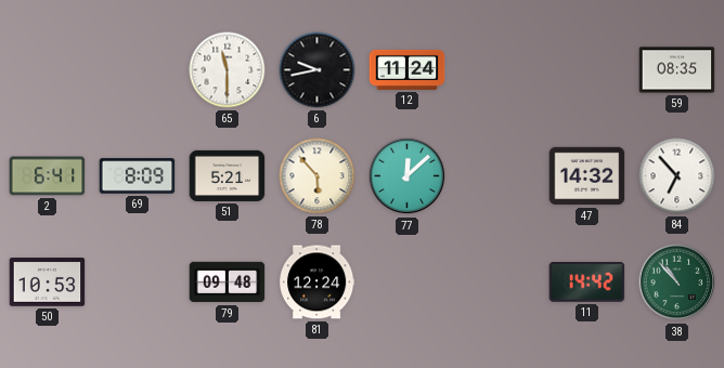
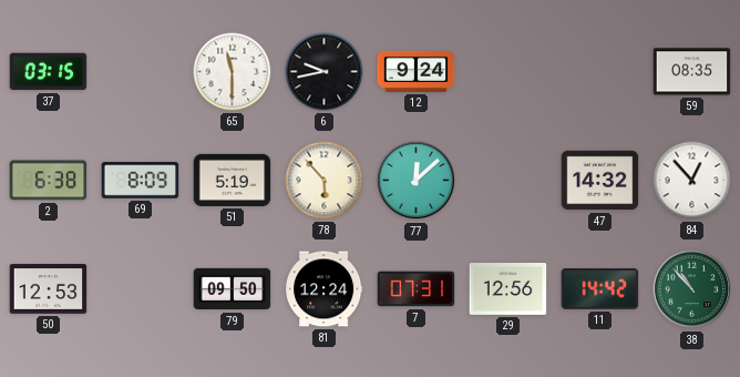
37: none -> 03:15
12: 11:24 -> 9:24
2: 6:41 -> 6:38
51: 5:21 -> 5:19
84: 6:53 -> 12:53
50: 10:53 -> 12:53
79: 09:48 -> 09:50
7: none -> 07:31
29: none -> 12:56
